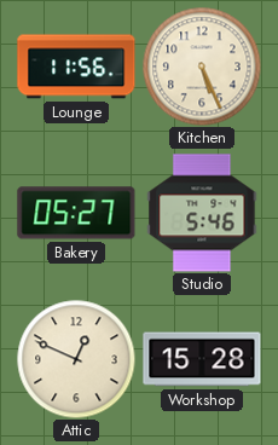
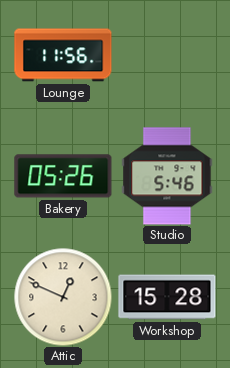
Kitchen: 5:26 -> none
Bakery: 05:27 -> 05:26
